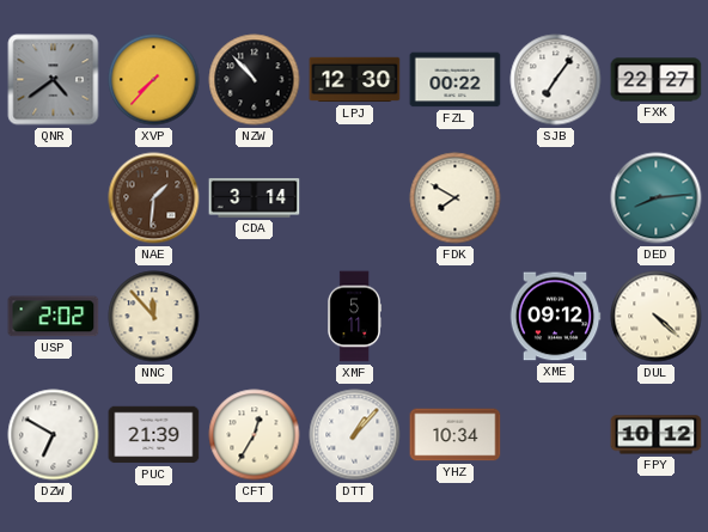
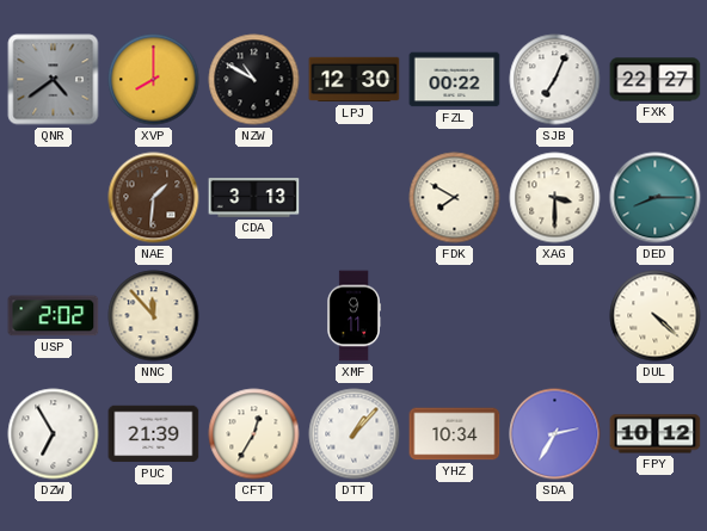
XVP: 7:37 -> 8:00
NZW: 10:53 -> 10:50
SJB: 7:06 -> 7:04
CDA: 3:14 -> 3:13
XAG: none -> 3:30
DED: 8:14 -> 8:15
XMF: 5:11 -> 9:11
XME: 09:12 -> none
DZW: 6:50 -> 6:55
SDA: none -> 2:35
